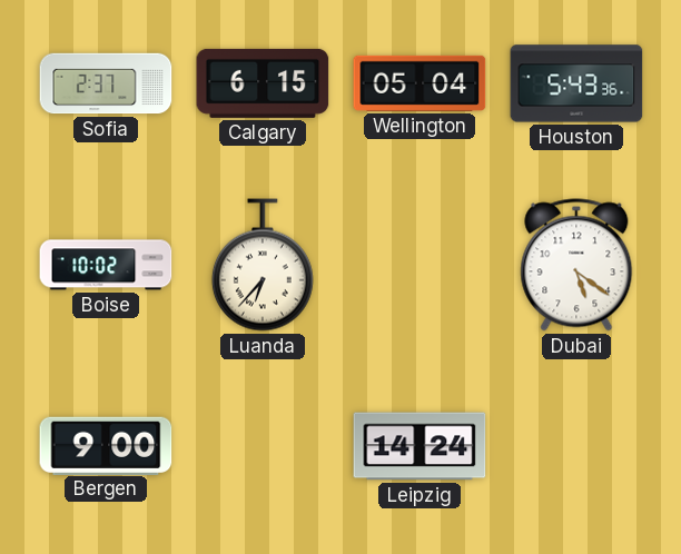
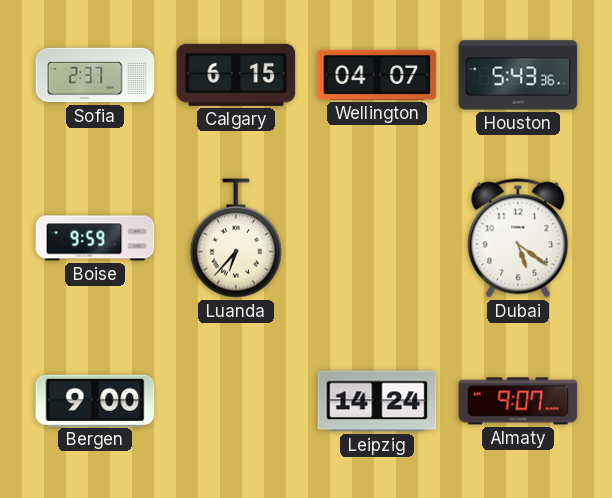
Wellington: 05:04 -> 04:07
Boise: 10:02 -> 9:59
Almaty: none -> 9:07
